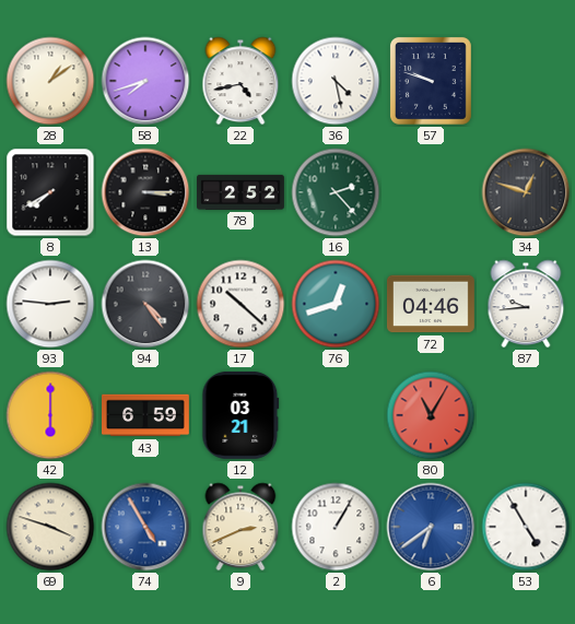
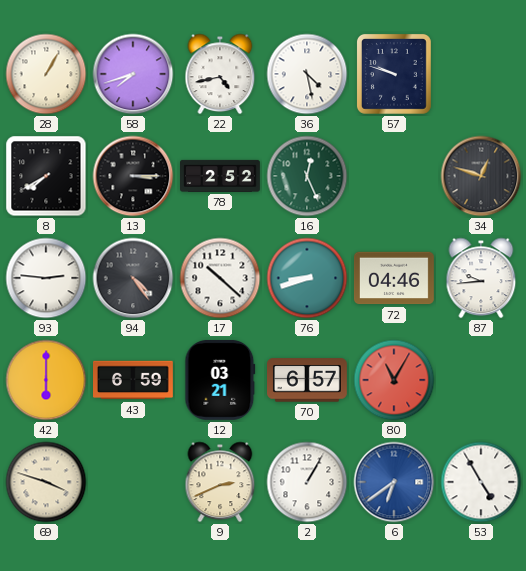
28: 1:09 -> 1:05
16: 2:23 -> 12:26
76: 12:42 -> 8:42
70: none -> 6:57
74: 4:55 -> none
